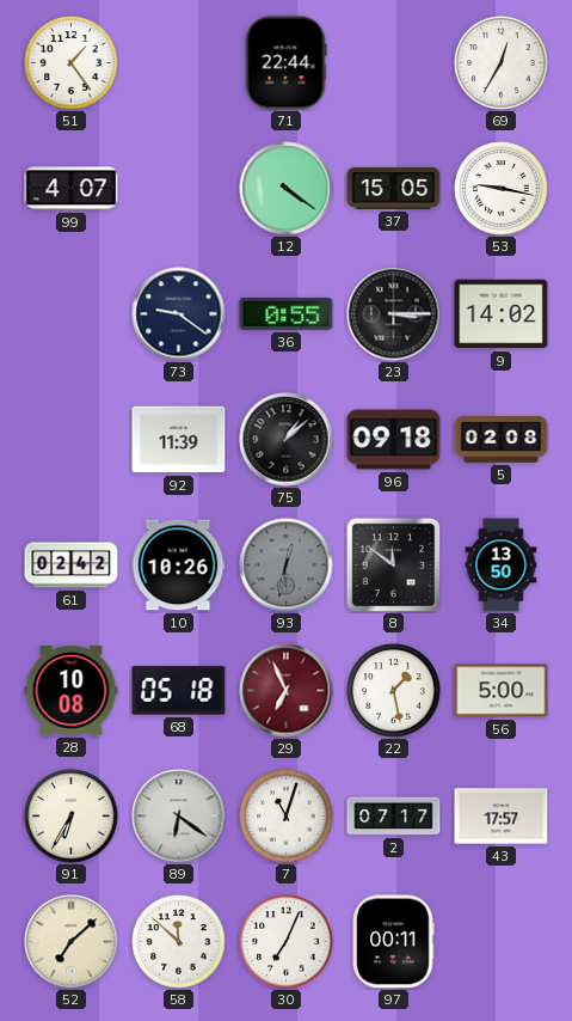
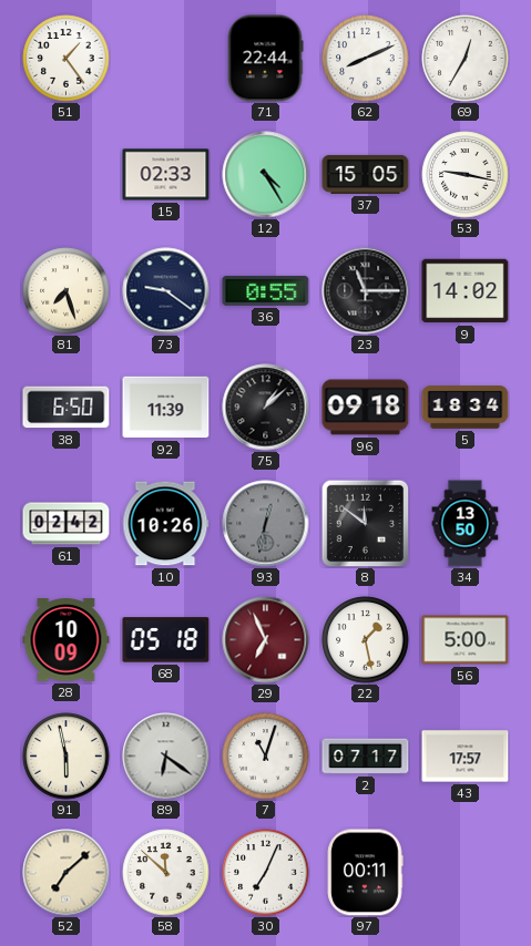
62: none -> 8:11
99: 4:07 -> none
15: none -> 02:33
12: 4:21 -> 4:25
81: none -> 7:27
23: 3:15 -> 11:15
38: none -> 6:50
5: 02:08 -> 18:34
28: 10:08 -> 10:09
91: 6:35 -> 5:58
